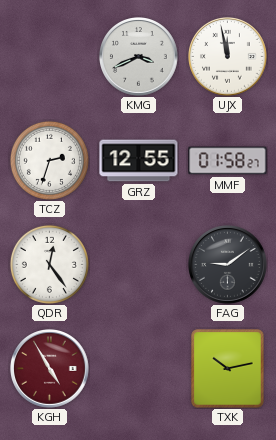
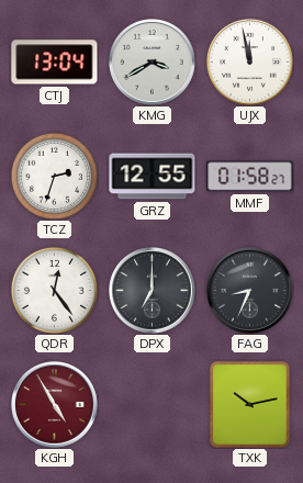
CTJ: none -> 13:04
KMG: 3:41 -> 3:40
DPX: none -> 7:00
FAG: 9:09 -> 8:34
